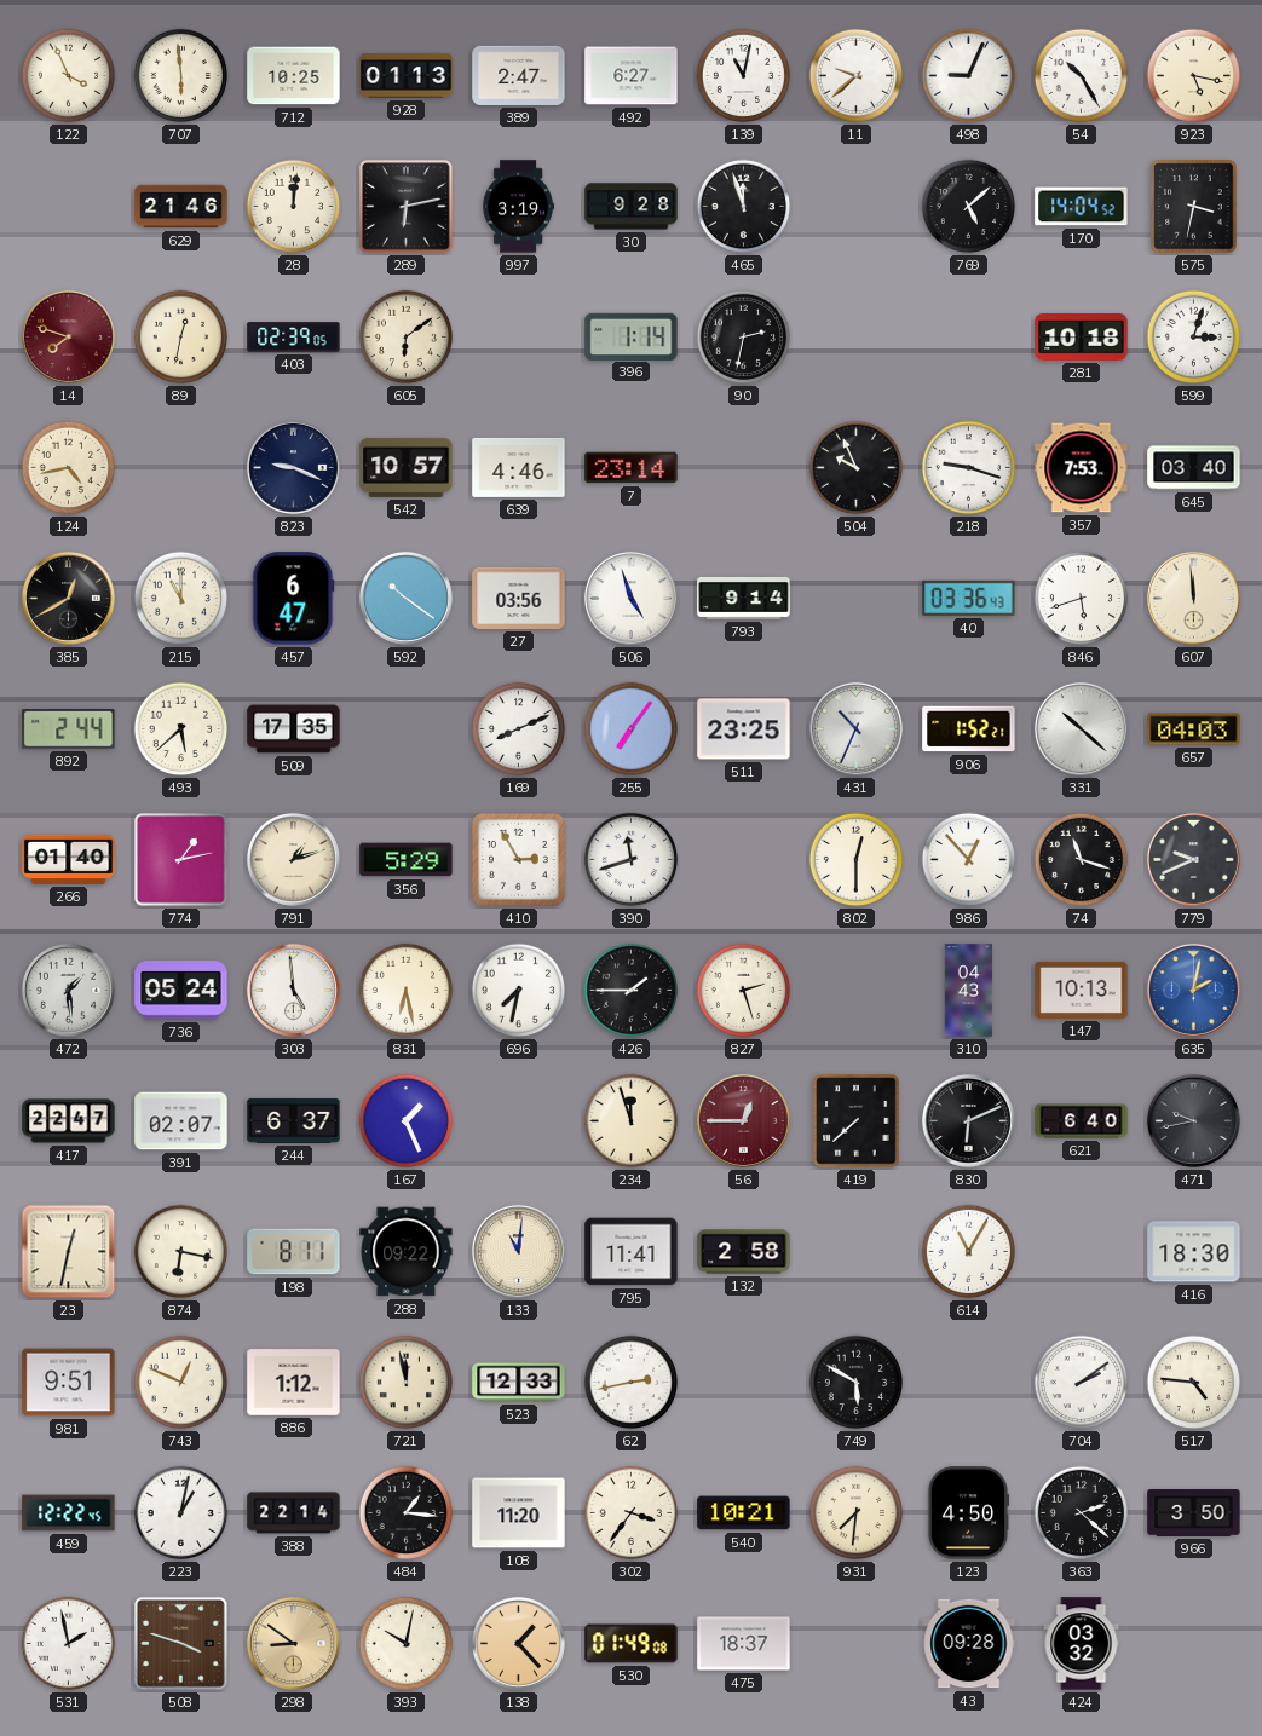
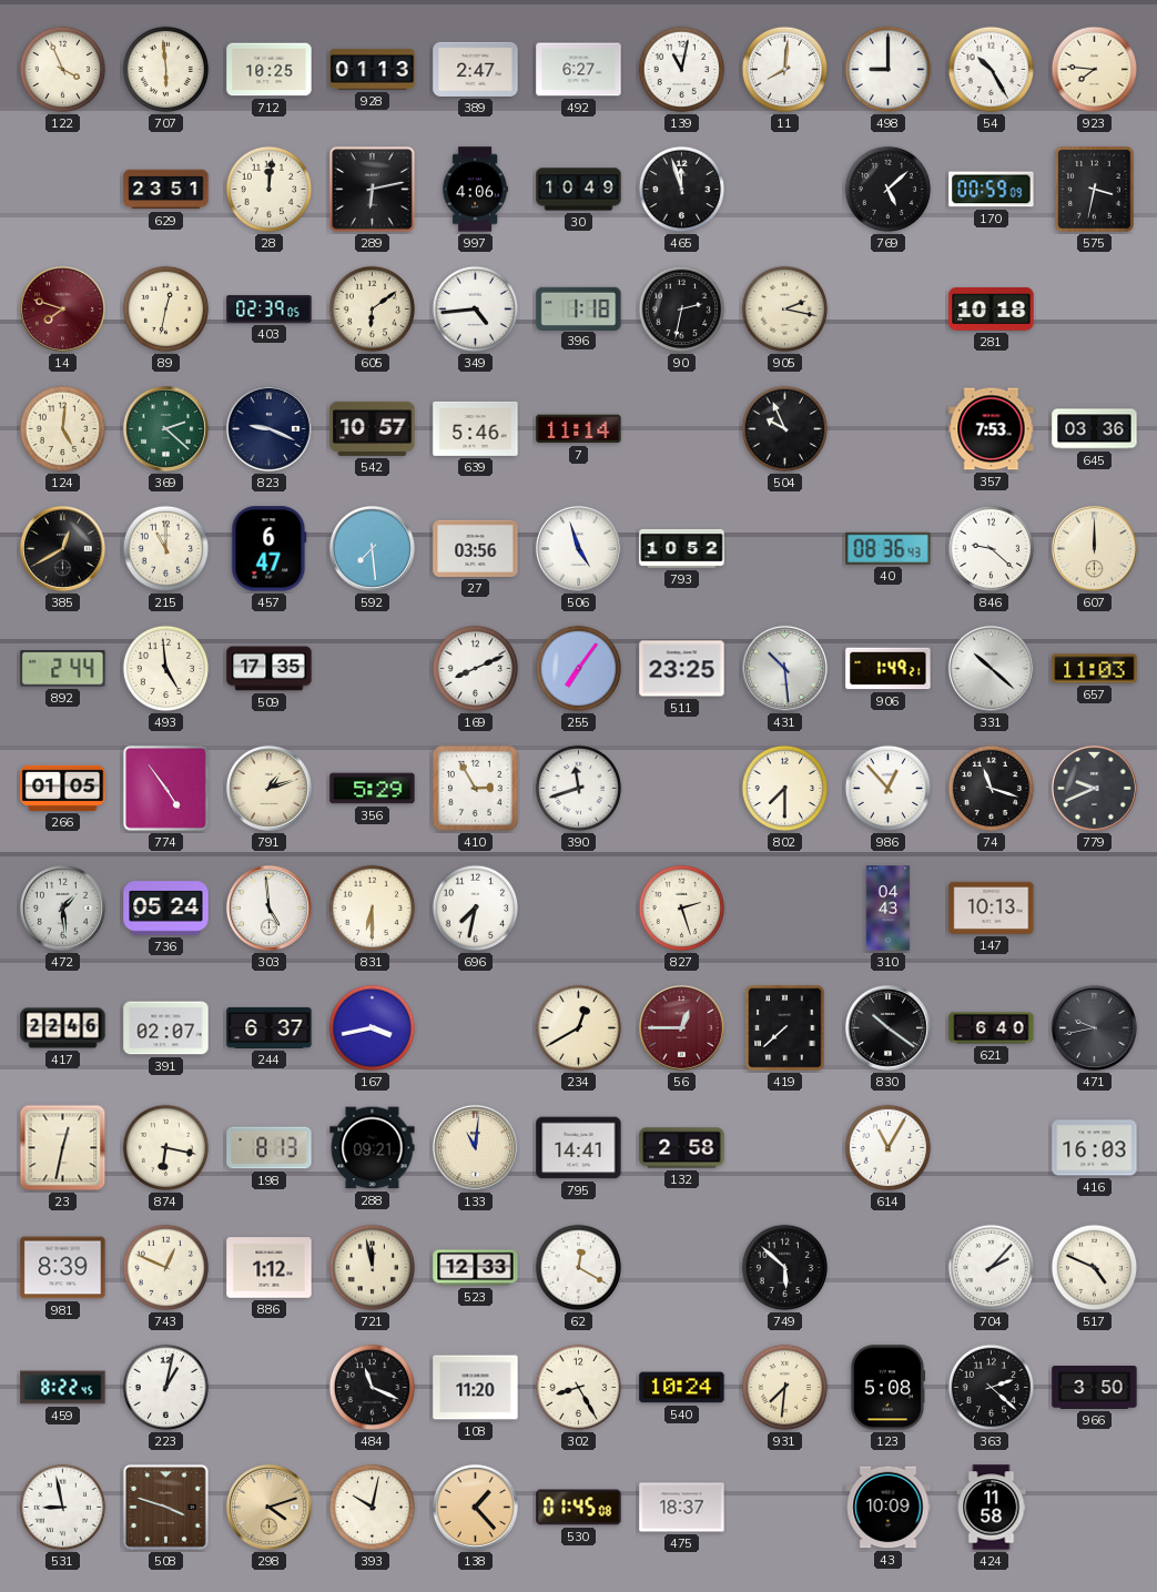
11: 9:38 -> 8:01
498: 9:04 -> 9:00
923: 5:17 -> 7:46
629: 21:46 -> 23:51
997: 3:19 -> 4:06
30: 9:28 -> 10:49
170: 14:04 -> 00:59
349: none -> 4:44
396: 1:14 -> 1:18
905: none -> 2:17
599: 3:03 -> none
124: 4:43 -> 5:01
369: none -> 2:22
639: 4:46 -> 5:46
7: 23:14 -> 11:14
218: 9:18 -> none
645: 03:40 -> 03:36
592: 10:21 -> 7:29
793: 9:14 -> 10:52
40: 03:36 -> 08:36
846: 5:42 -> 9:22
607: 11:59 -> 12:00
493: 5:38 -> 4:59
431: 10:34 -> 10:29
906: 1:52 -> 1:49
657: 04:03 -> 11:03
266: 01:40 -> 01:05
774: 1:13 -> 4:54
802: 12:30 -> 7:30
831: 6:28 -> 6:30
426: 1:45 -> none
635: 2:02 -> none
417: 22:47 -> 22:46
167: 1:26 -> 3:43
234: 11:57 -> 12:40
830: 6:11 -> 10:21
198: 8:11 -> 8:13
288: 09:22 -> 09:21
795: 11:41 -> 14:41
416: 18:30 -> 16:03
981: 9:51 -> 8:39
62: 2:43 -> 12:20
749: 5:50 -> 5:52
704: 2:09 -> 2:07
517: 4:46 -> 4:49
459: 12:22 -> 8:22
388: 22:14 -> none
484: 1:16 -> 11:19
302: 3:36 -> 8:25
540: 10:21 -> 10:24
123: 4:50 -> 5:08
531: 1:58 -> 8:58
298: 8:51 -> 4:12
530: 01:49 -> 01:45
43: 09:28 -> 10:09
424: 03:32 -> 11:58
